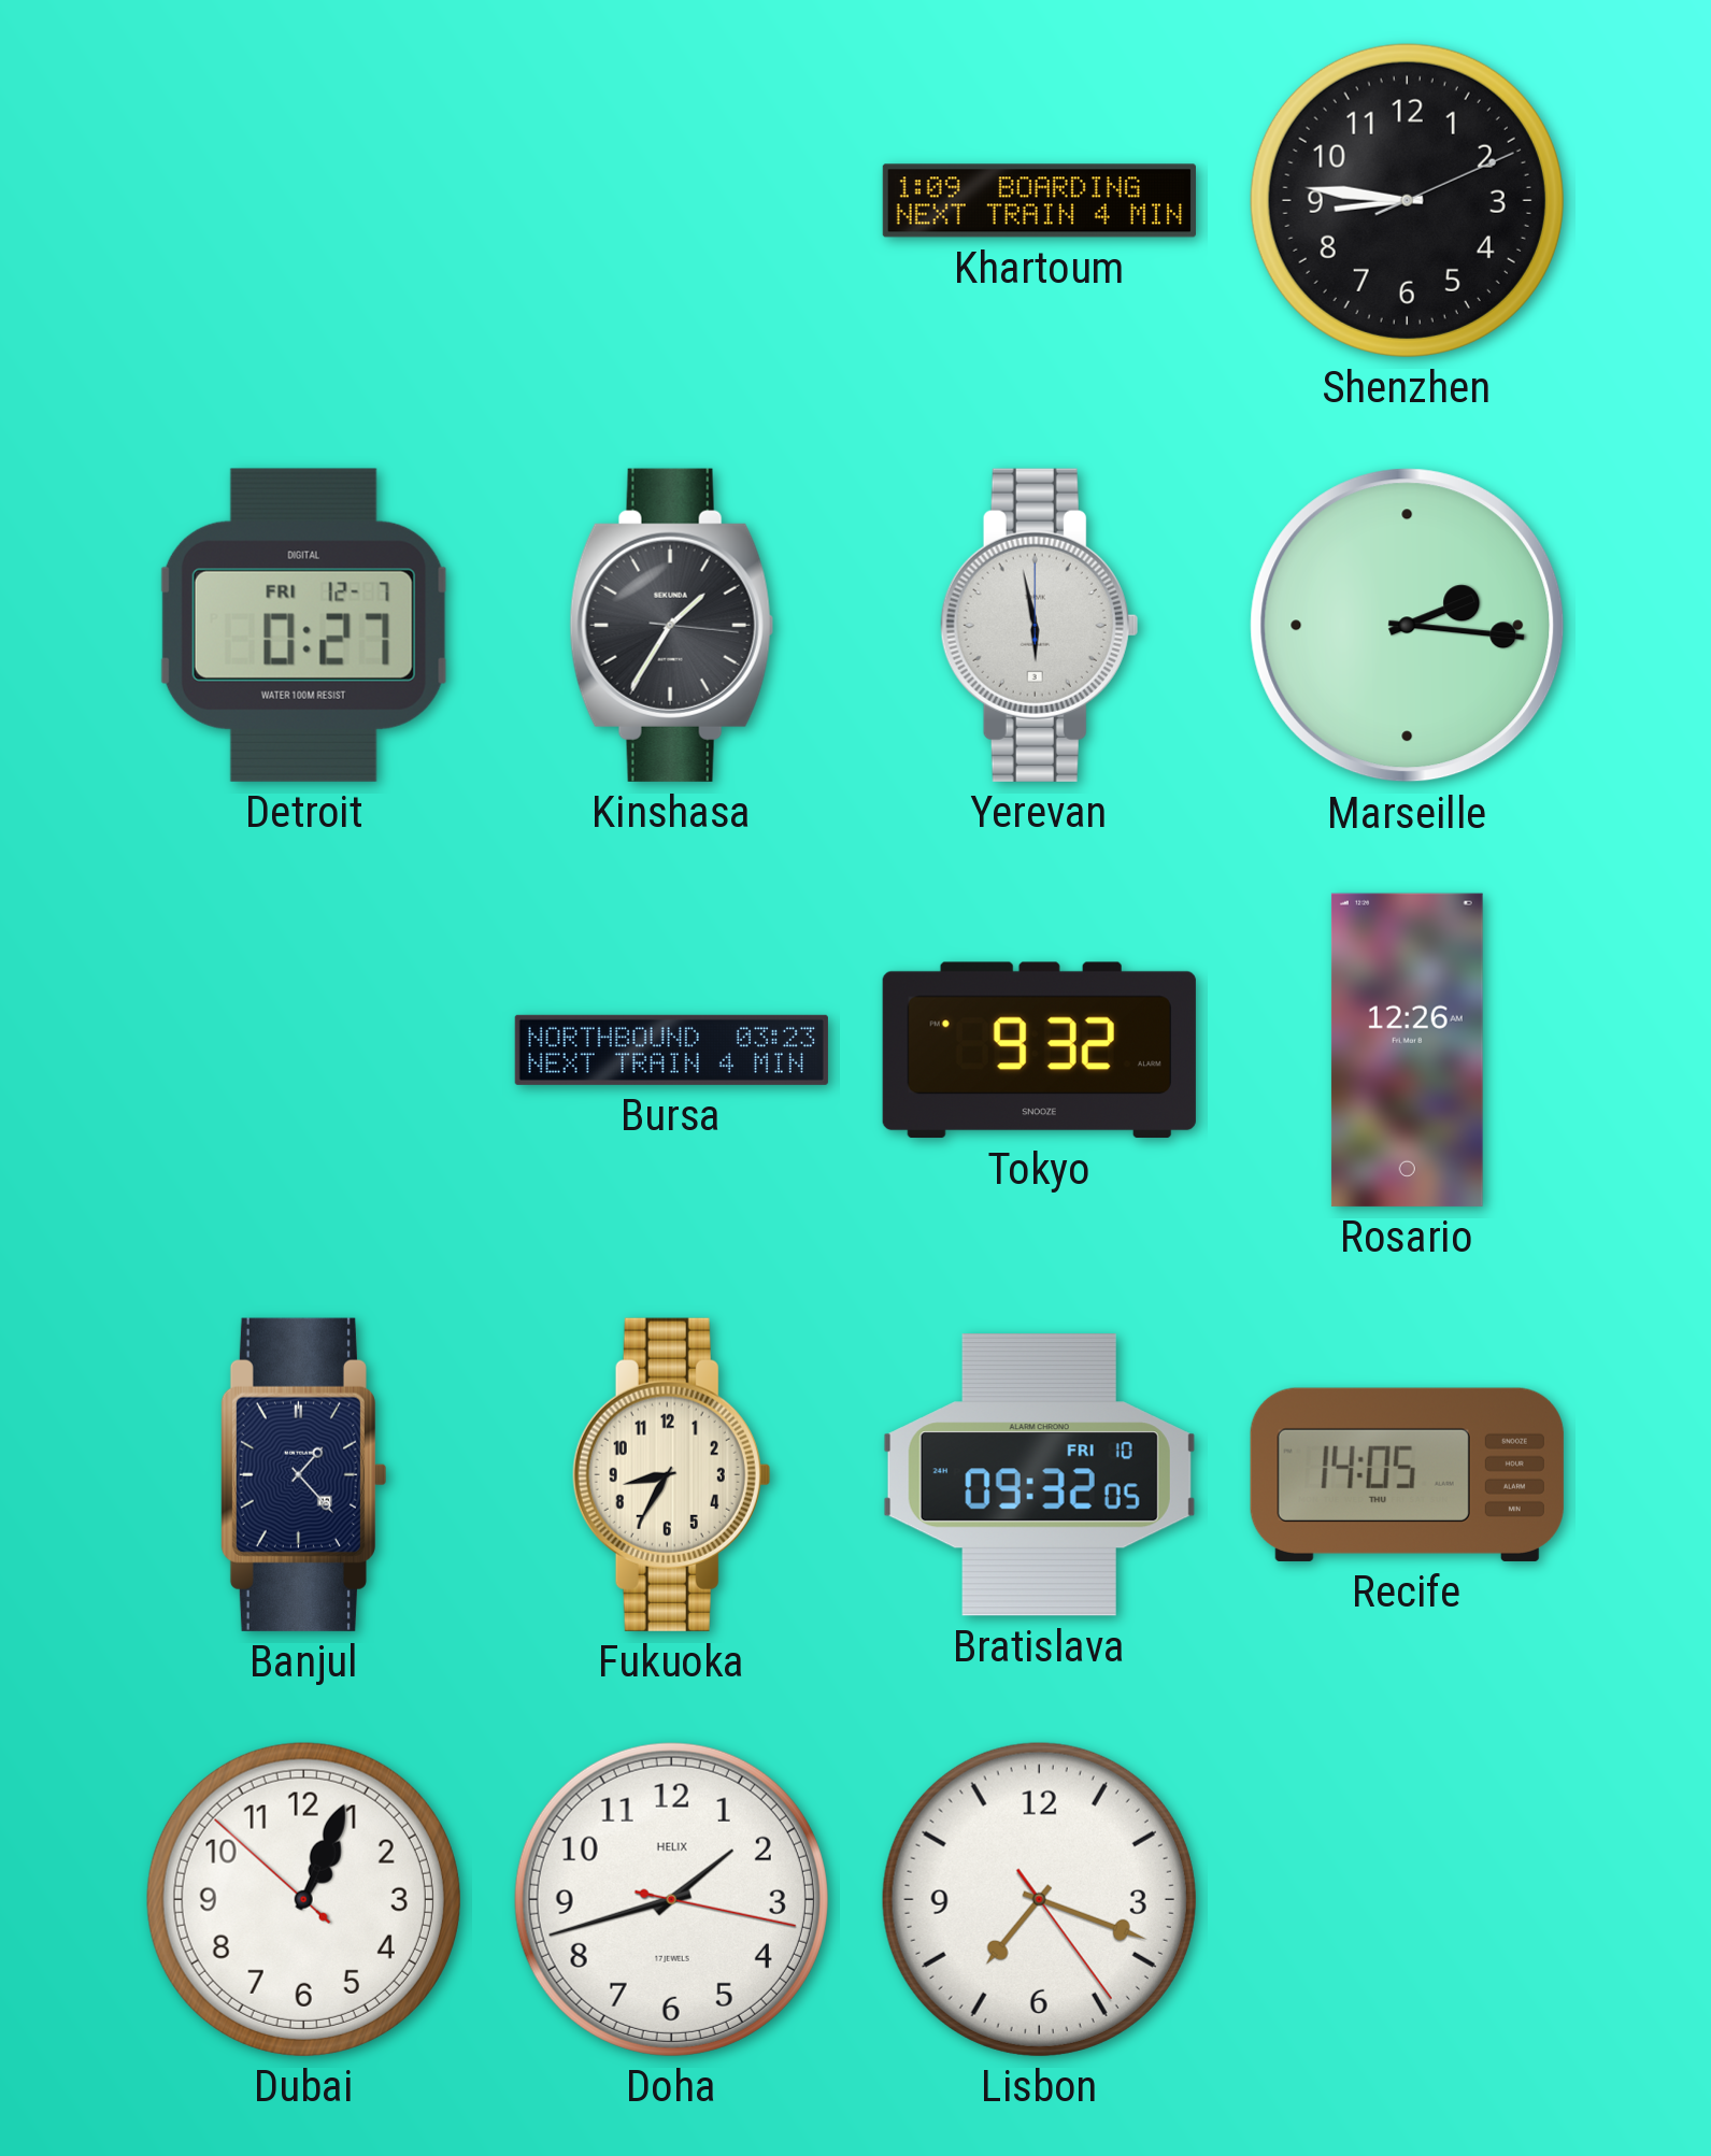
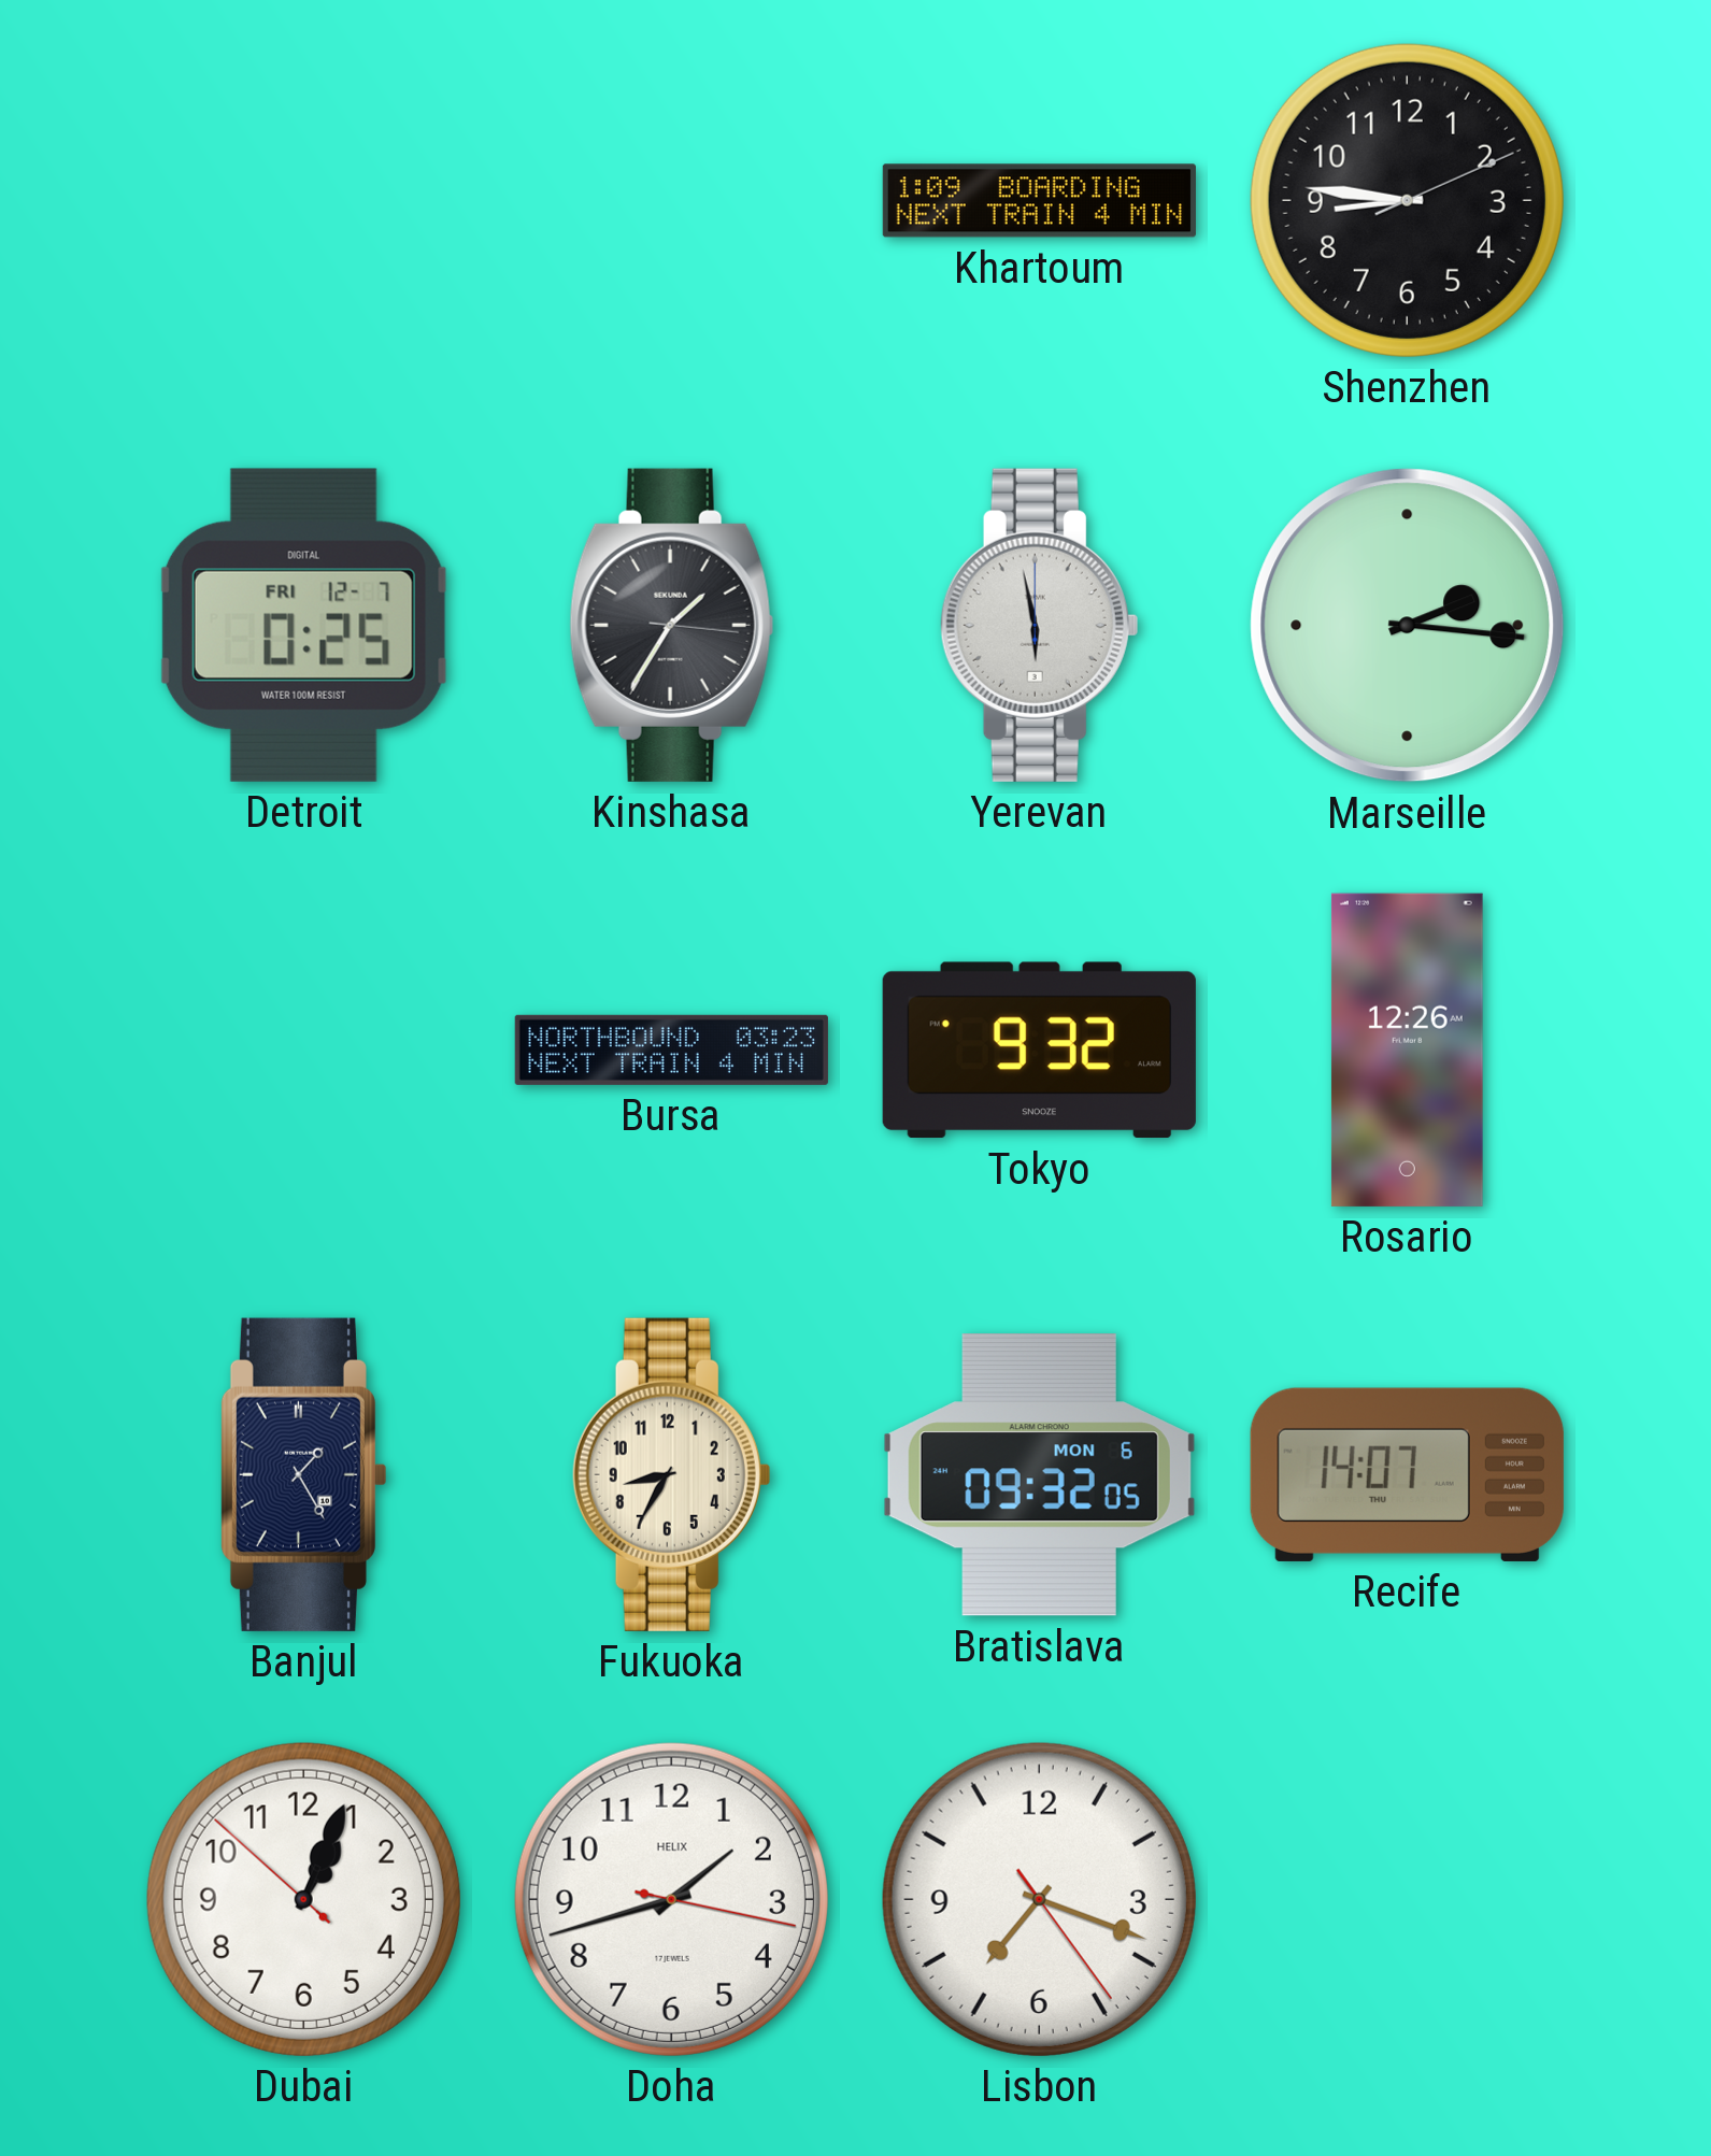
Detroit: 0:27 -> 0:25
Banjul: 1:23 -> 1:25
Bratislava date: FRI 10 -> MON 6
Recife: 14:05 -> 14:07
